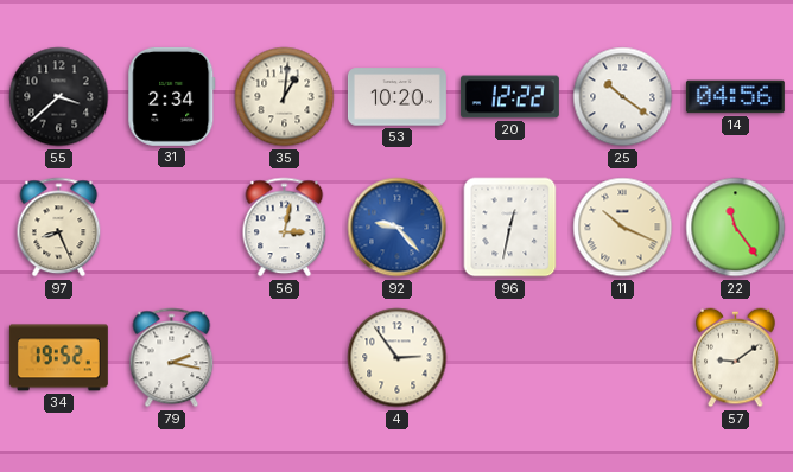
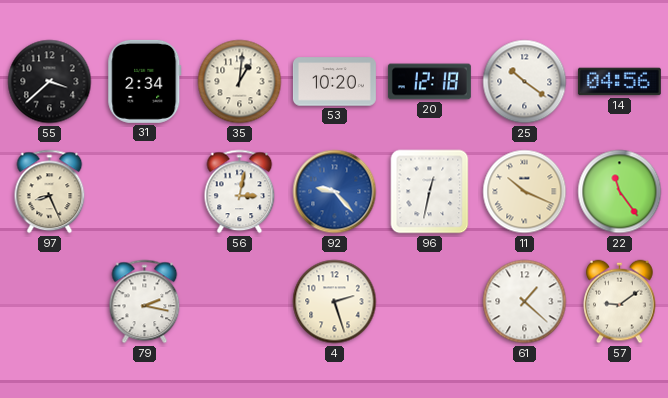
20: 12:22 -> 12:18
34: 19:52 -> none
4: 2:54 -> 2:27
61: none -> 1:22
